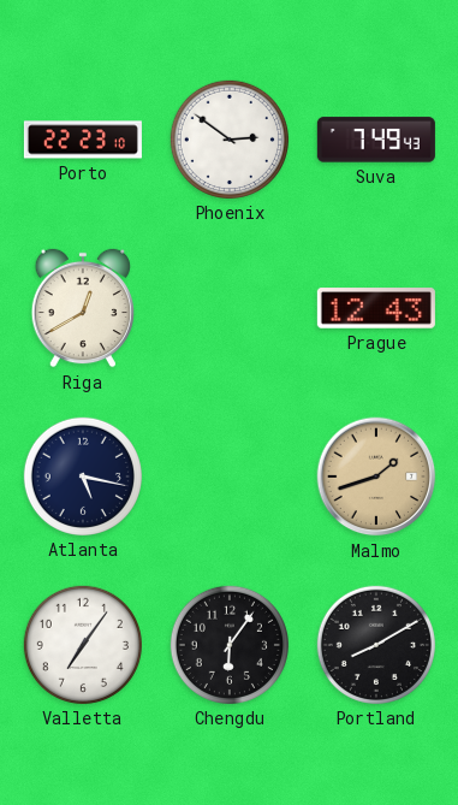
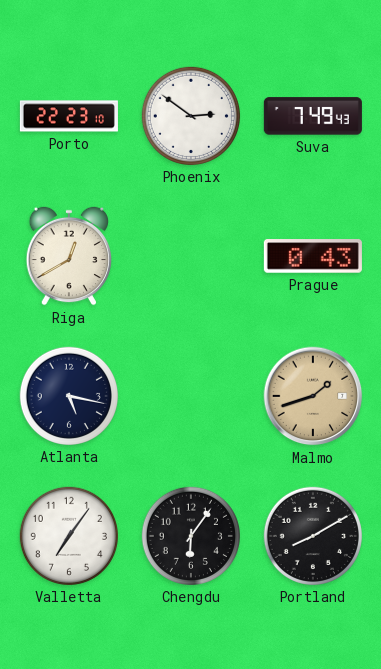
Prague: 12:43 -> 0:43
